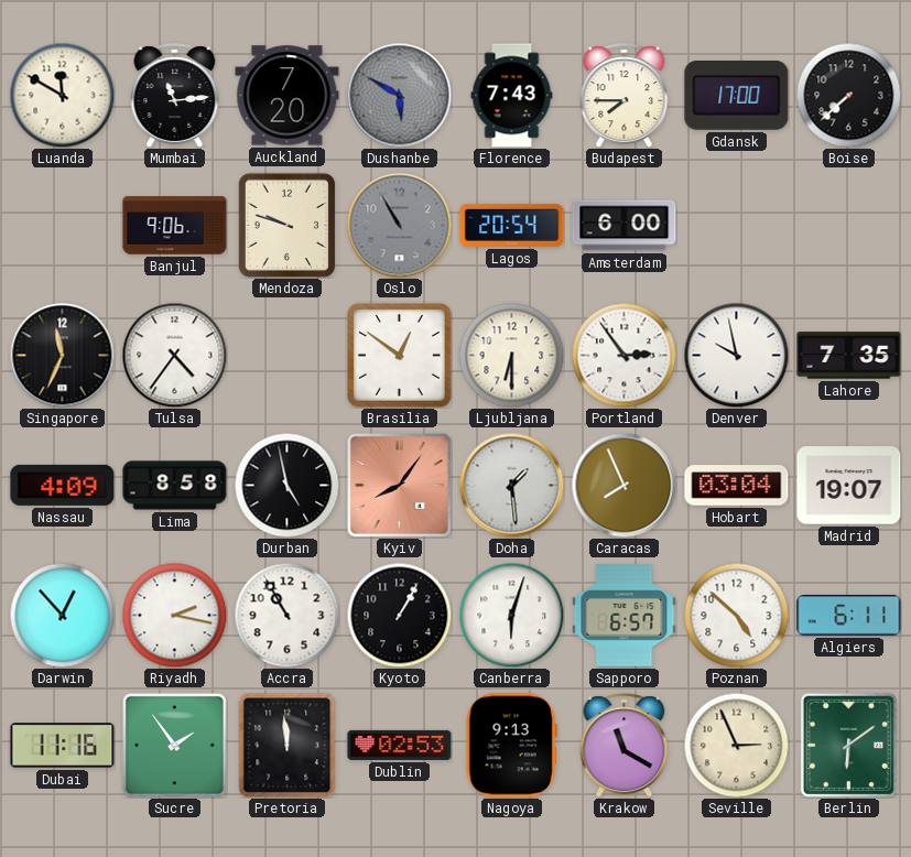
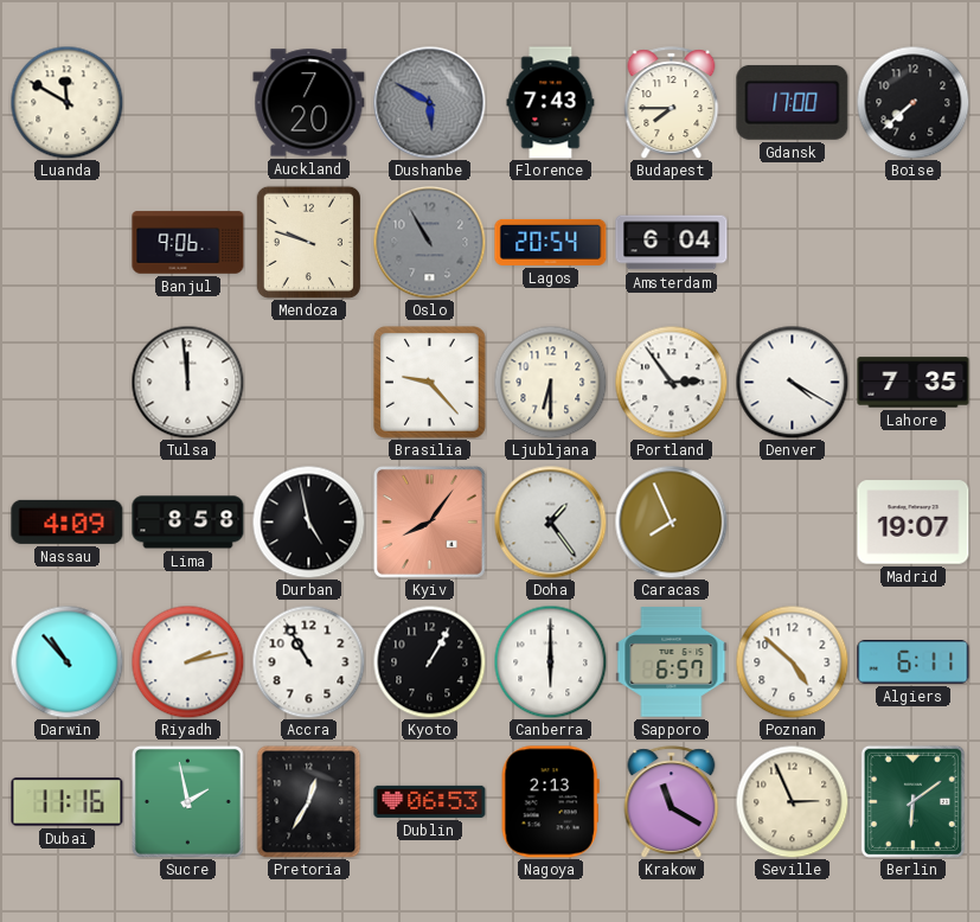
Mumbai: 11:14 -> none
Amsterdam: 6:00 -> 6:04
Singapore: 11:34 -> none
Tulsa: 4:36 -> 11:59
Brasilia: 12:51 -> 9:23
Denver: 9:58 -> 4:20
Doha: 1:29 -> 1:24
Hobart: 03:04 -> none
Darwin: 12:53 -> 10:53
Riyadh: 2:17 -> 2:13
Canberra: 6:03 -> 6:00
Sucre: 1:54 -> 1:58
Pretoria: 11:59 -> 12:35
Dublin: 02:53 -> 06:53
Nagoya: 9:13 -> 2:13
